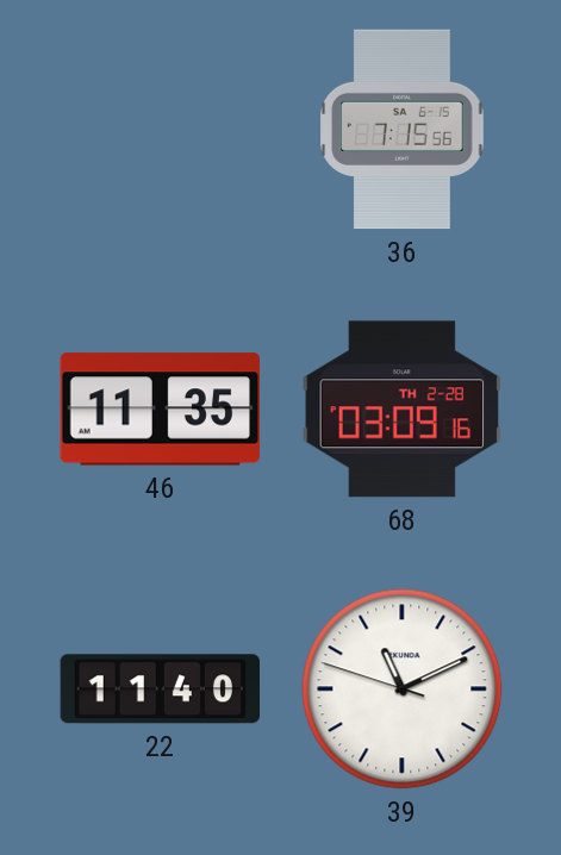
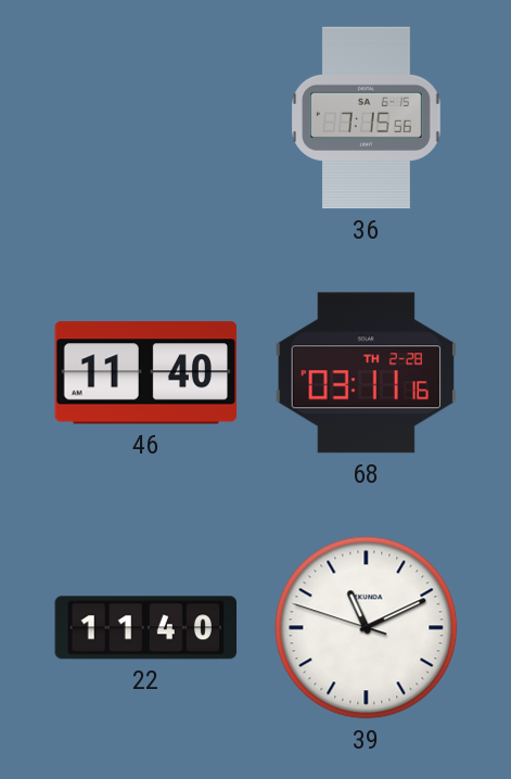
46: 11:35 -> 11:40
68: 03:09 -> 03:11
